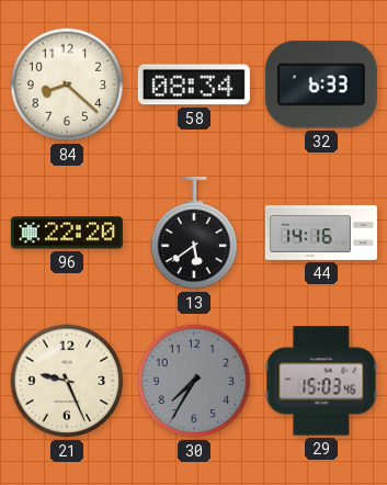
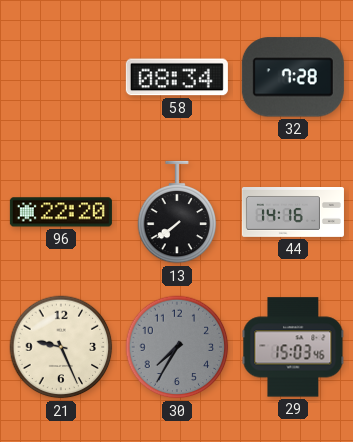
84: 8:22 -> none
32: 6:33 -> 7:28
13: 5:39 -> 7:39
